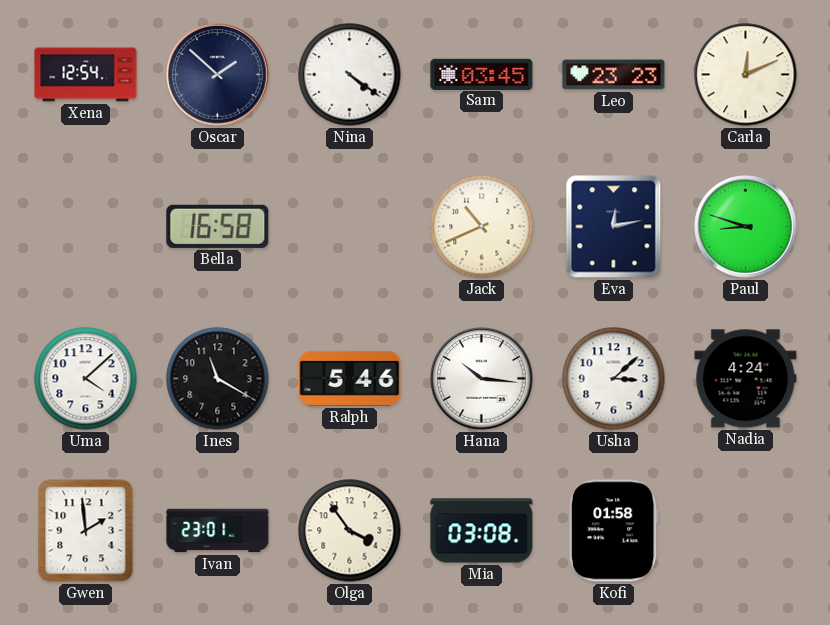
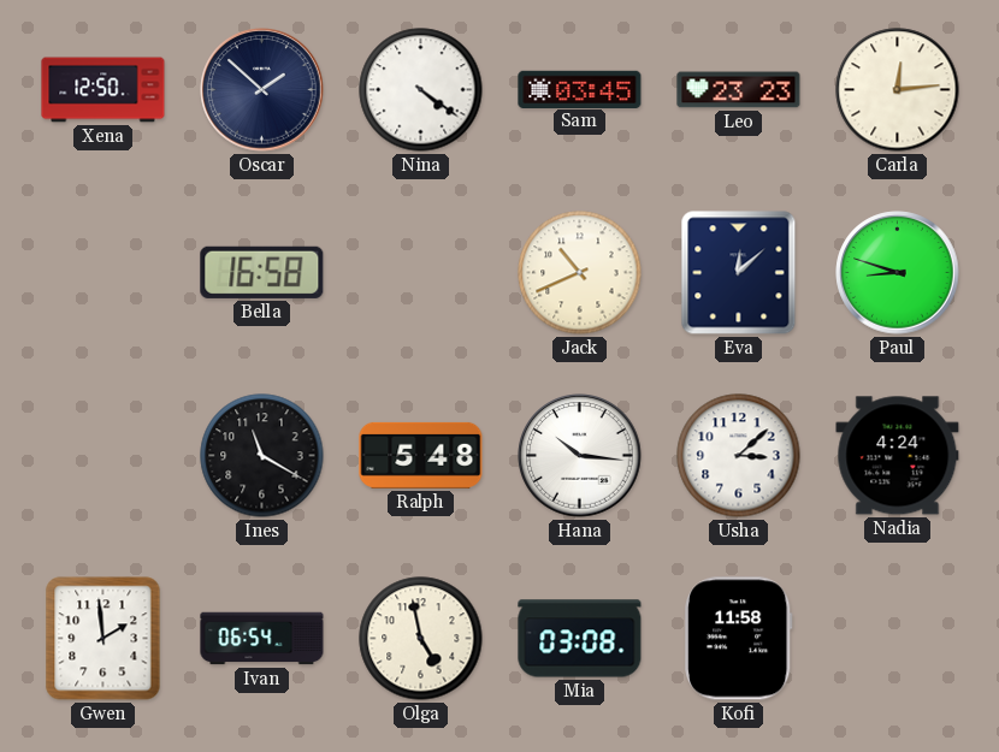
Xena: 12:54 -> 12:50
Carla: 12:11 -> 12:14
Eva: 12:13 -> 12:08
Uma: 4:08 -> none
Ralph: 5:46 -> 5:48
Ivan: 23:01 -> 06:54
Olga: 3:54 -> 4:58
Kofi: 01:58 -> 11:58
